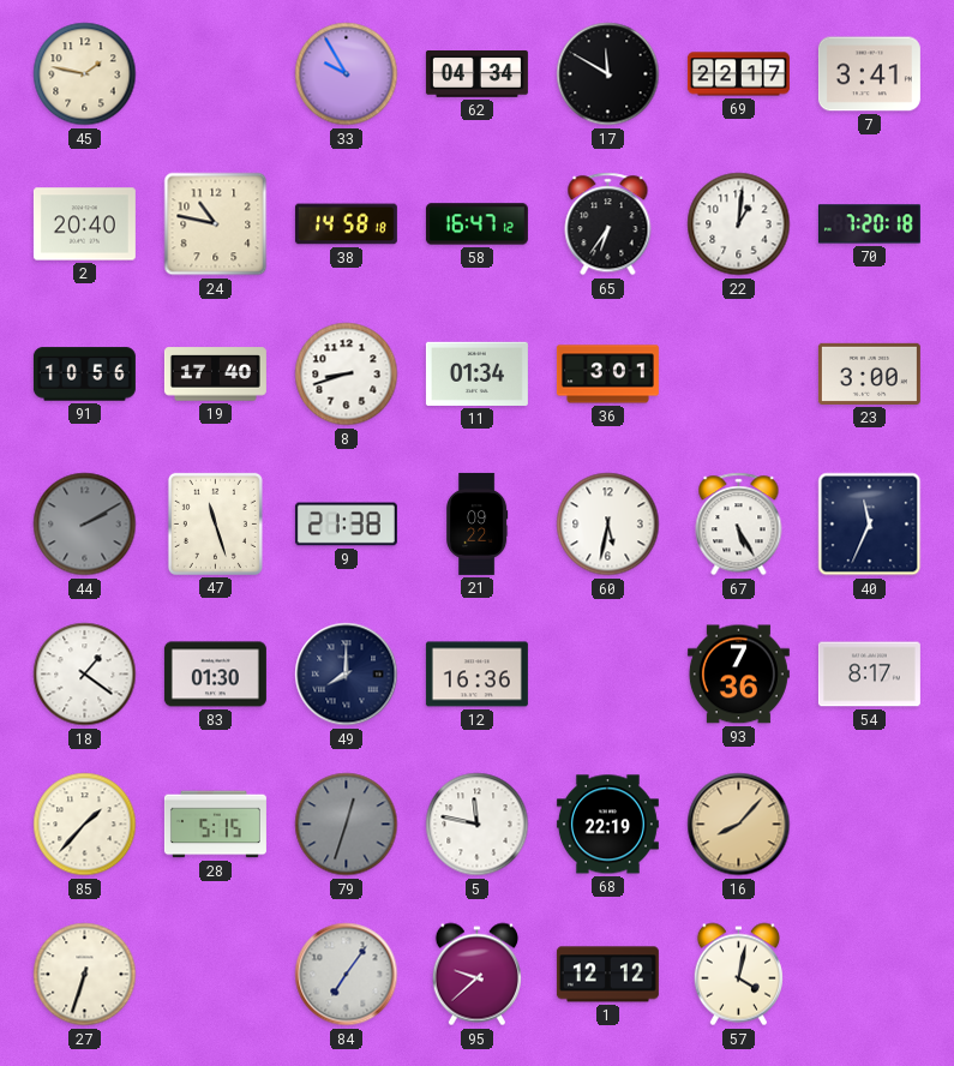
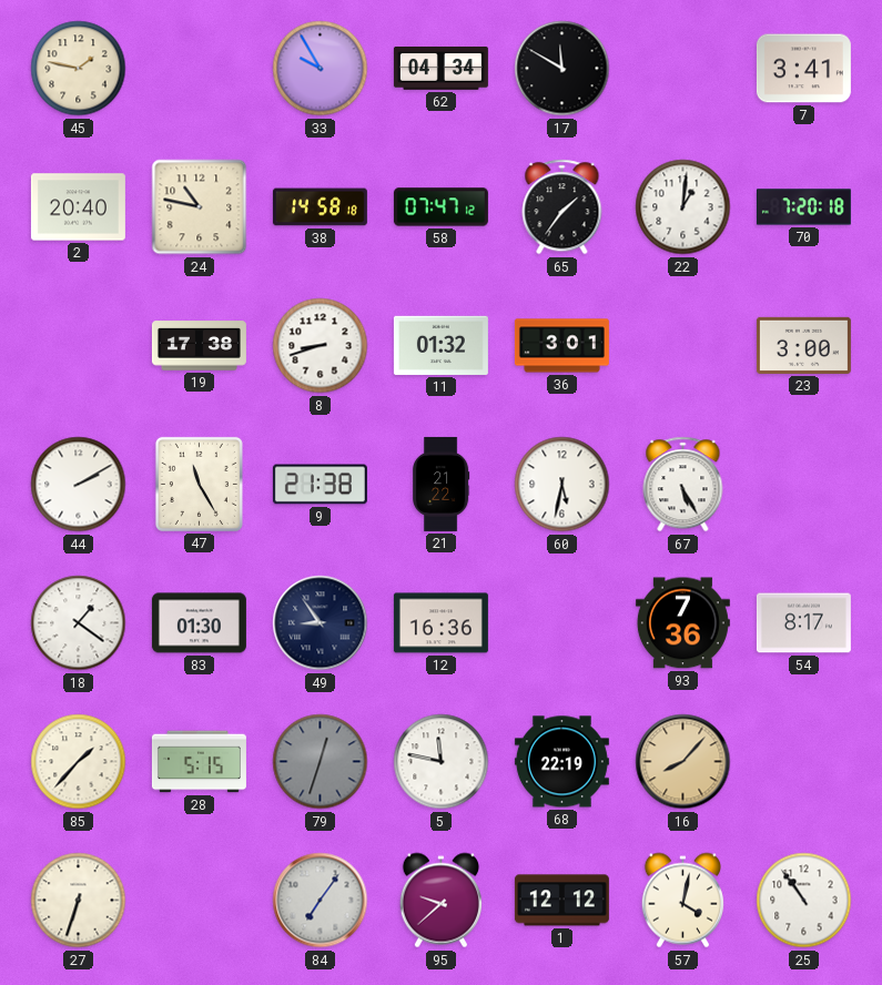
69: 22:17 -> none
58: 16:47 -> 07:47
65: 6:36 -> 1:36
91: 10:56 -> none
19: 17:40 -> 17:38
11: 01:34 -> 01:32
44 dial: grey -> white
47: 11:27 -> 11:25
21: 09:22 -> 21:22
40: 11:34 -> none
49: 8:00 -> 8:54
25: none -> 10:54
